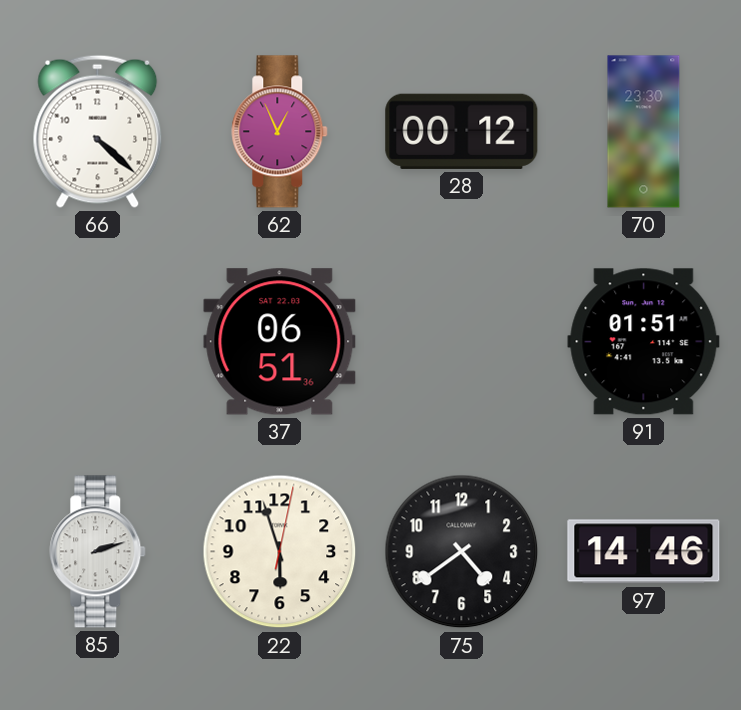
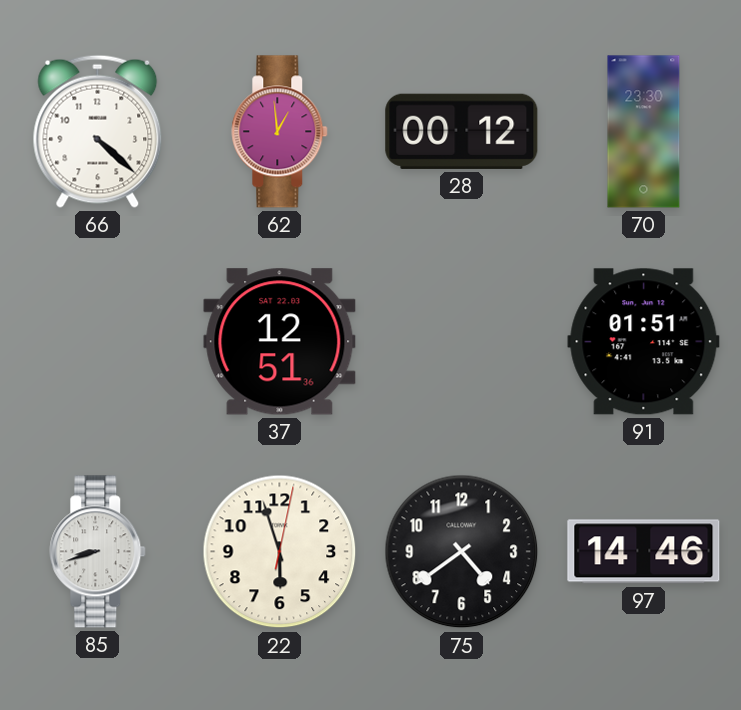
62: 12:56 -> 12:59
37: 06:51 -> 12:51
85: 2:12 -> 8:42
